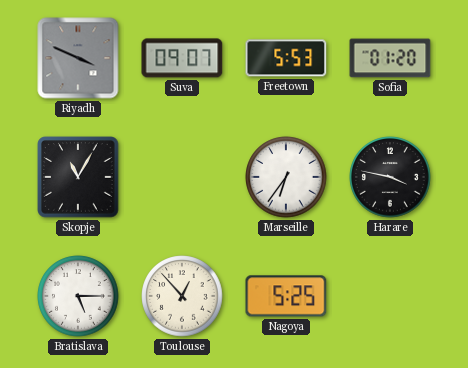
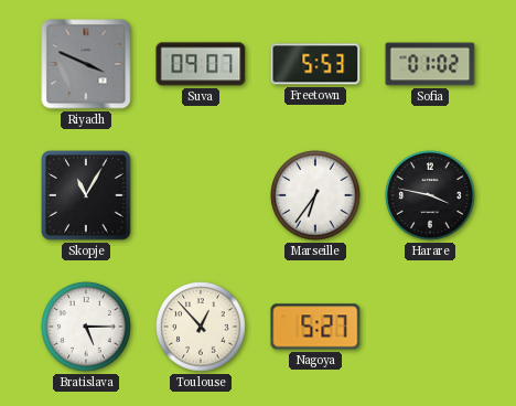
Sofia: 01:20 -> 01:02
Nagoya: 5:25 -> 5:27
